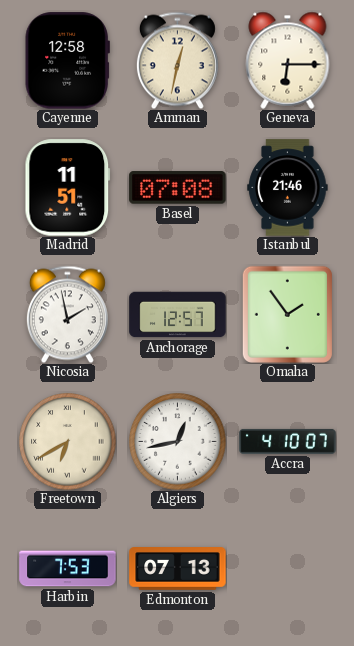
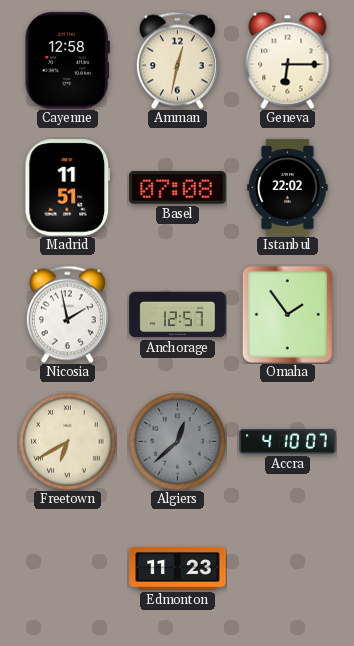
Istanbul: 21:46 -> 22:02
Algiers: 12:43 -> 12:38
Algiers dial: white -> grey
Harbin: 7:53 -> none
Edmonton: 07:13 -> 11:23
